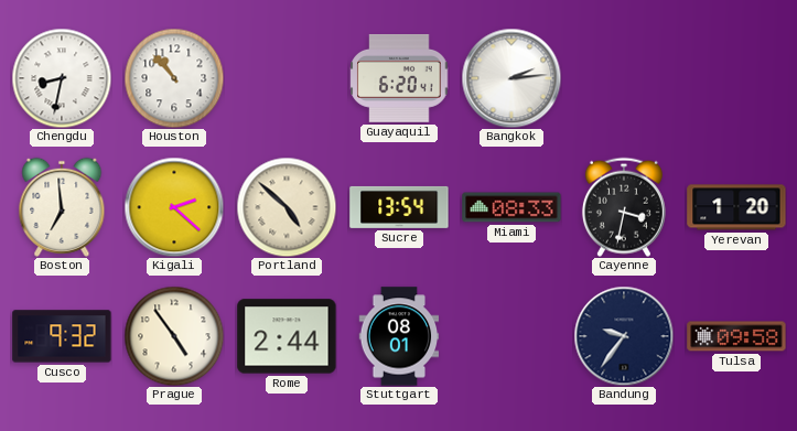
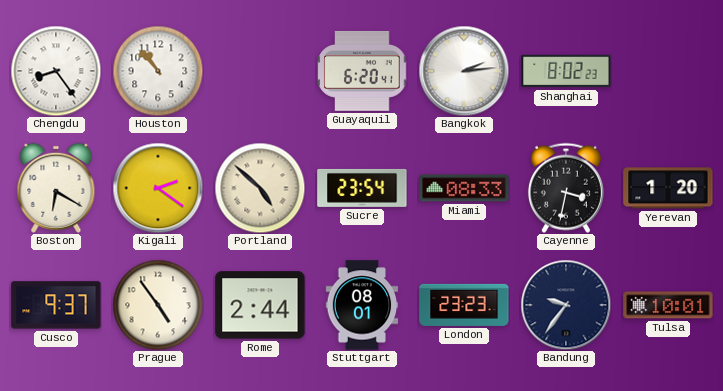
Chengdu: 8:32 -> 8:24
Shanghai: none -> 8:02
Boston: 6:59 -> 6:20
Kigali: 2:22 -> 2:21
Sucre: 13:54 -> 23:54
Cusco: 9:32 -> 9:37
London: none -> 23:23
Tulsa: 09:58 -> 10:01
